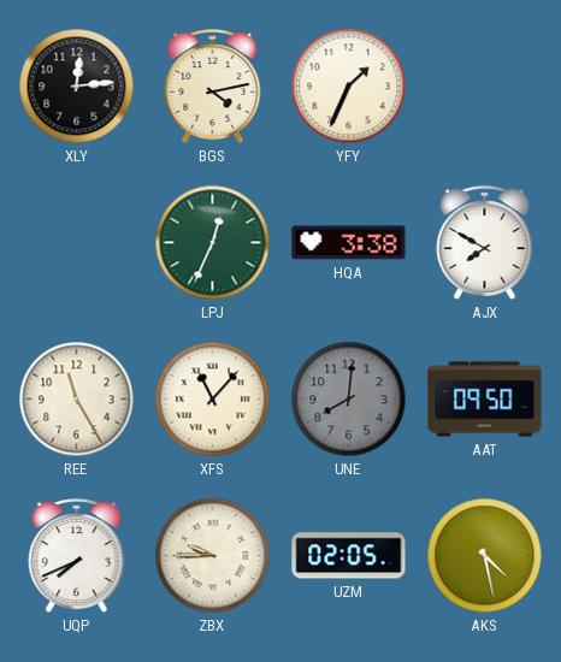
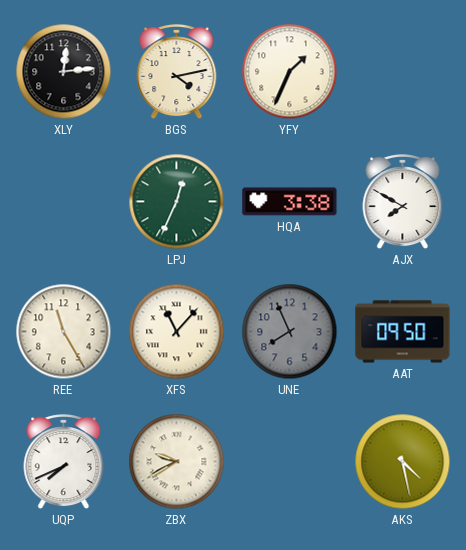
UNE: 8:01 -> 7:56
ZBX: 9:45 -> 9:40
UZM: 02:05 -> none
